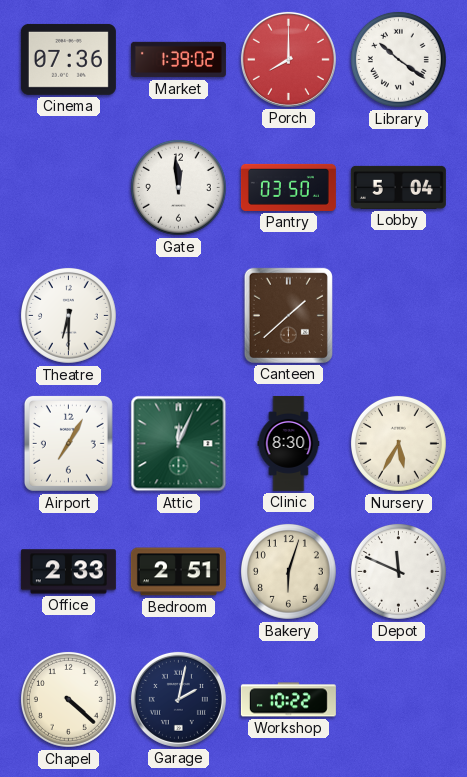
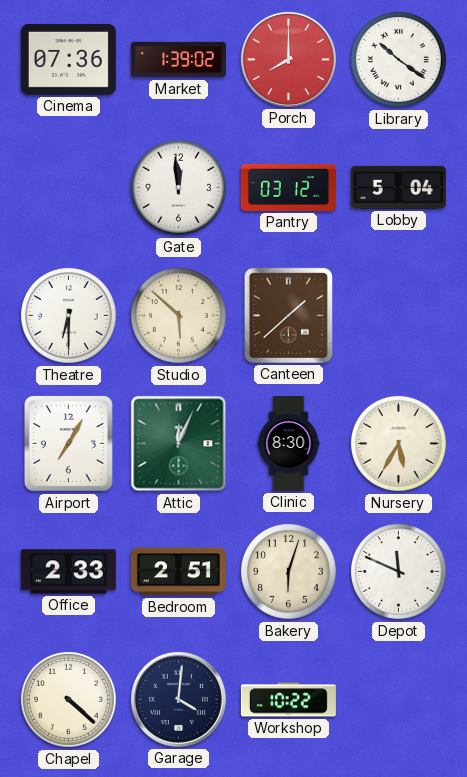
Pantry: 03:50 -> 03:12
Studio: none -> 5:52
Garage: 2:02 -> 4:01
